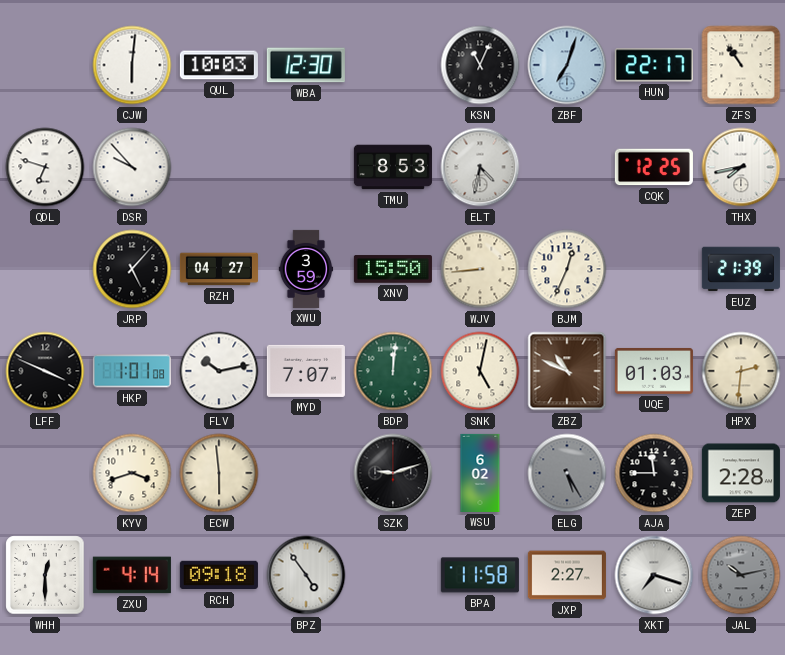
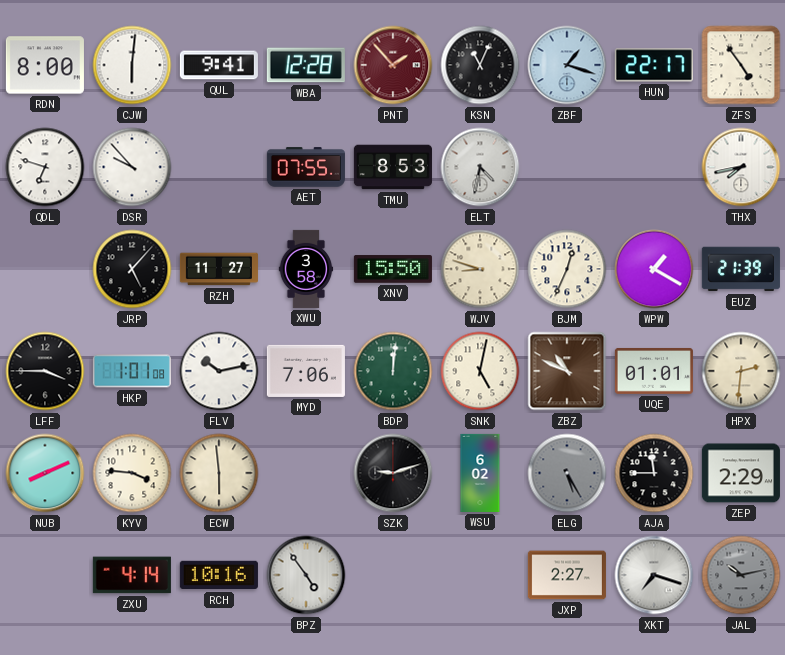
RDN: none -> 8:00
QUL: 10:03 -> 9:41
WBA: 12:30 -> 12:28
PNT: none -> 1:53
ZBF: 7:03 -> 1:18
ZFS: 10:54 -> 4:54
AET: none -> 07:55
CQK: 12:25 -> none
RZH: 04:27 -> 11:27
XWU: 3:59 -> 3:58
WJV: 8:44 -> 8:48
WPW: none -> 1:20
LFF: 3:49 -> 3:45
MYD: 7:07 -> 7:06
UQE: 01:03 -> 01:01
NUB: none -> 8:11
KYV: 3:42 -> 3:46
ZEP: 2:28 -> 2:29
WHH: 12:30 -> none
RCH: 09:18 -> 10:16
BPA: 11:58 -> none
